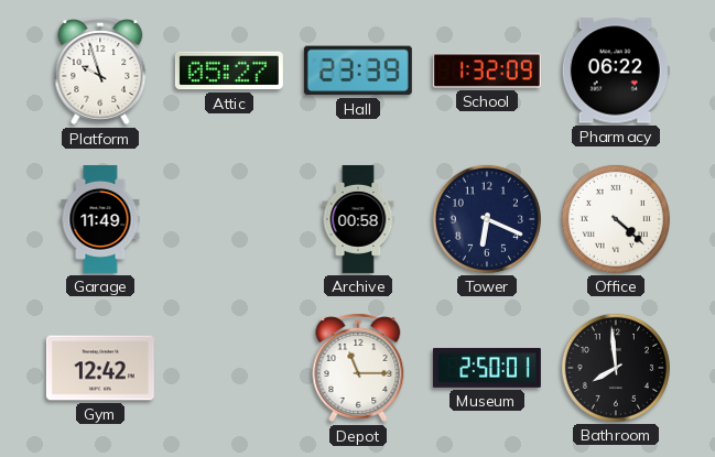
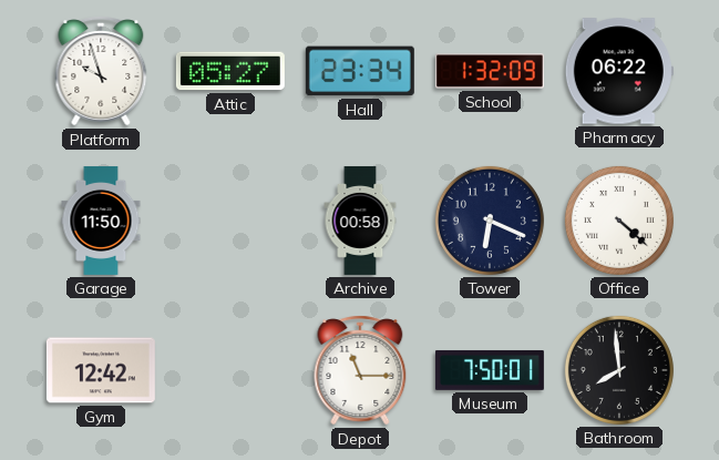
Hall: 23:39 -> 23:34
Garage: 11:49 -> 11:50
Museum: 2:50 -> 7:50
